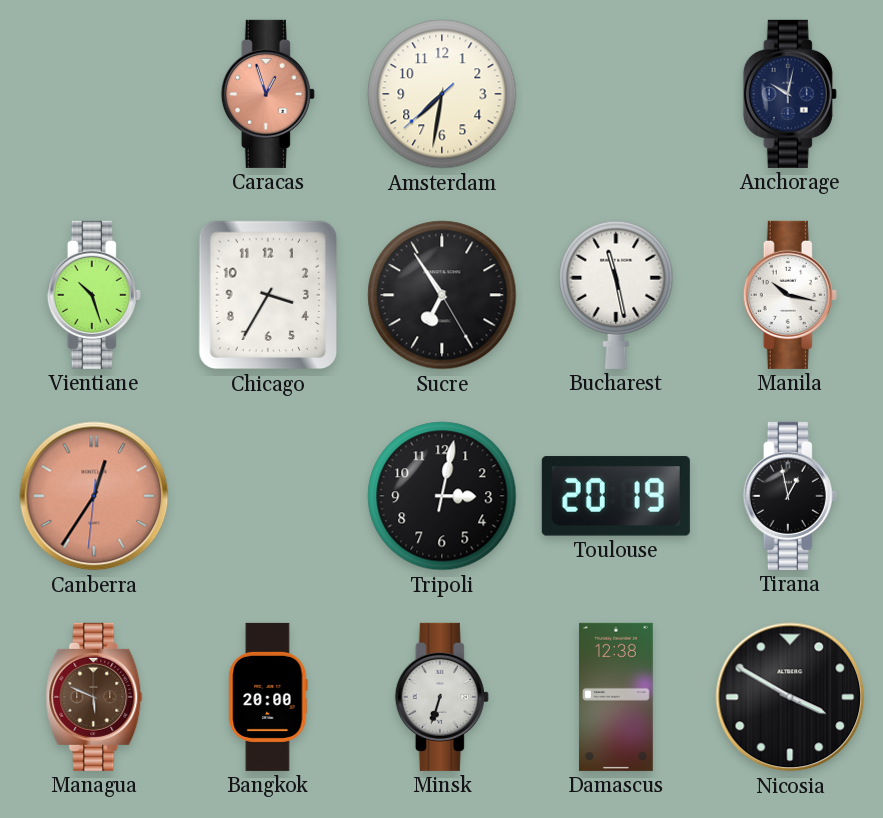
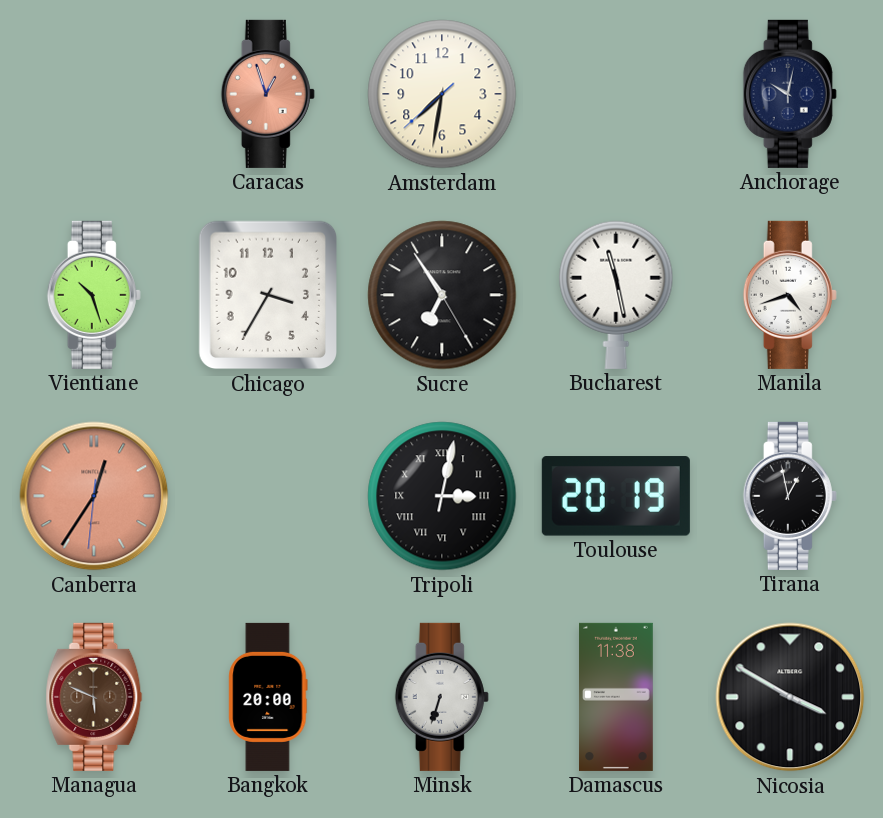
Manila: 10:17 -> 4:42
Tripoli numerals: Arabic -> Roman
Damascus: 12:38 -> 11:38
